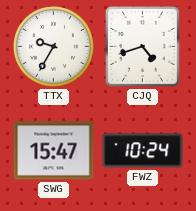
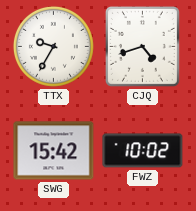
SWG: 15:47 -> 15:42
FWZ: 10:24 -> 10:02
